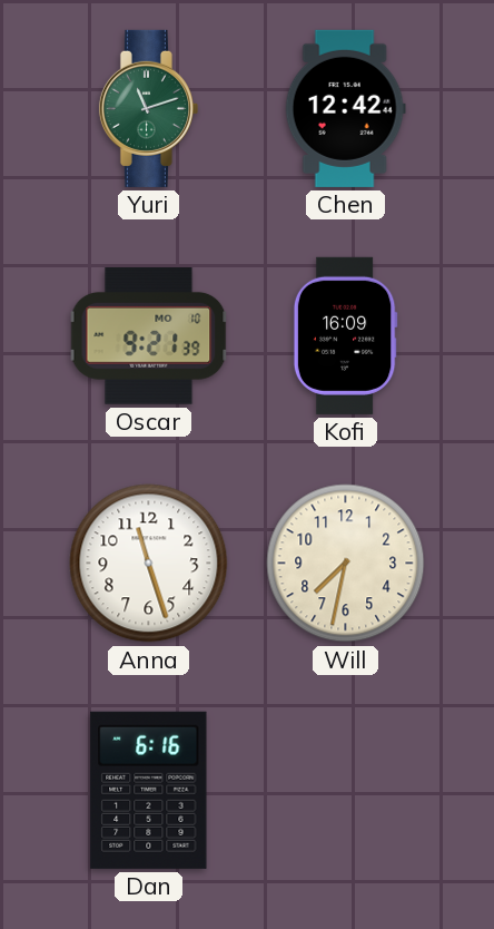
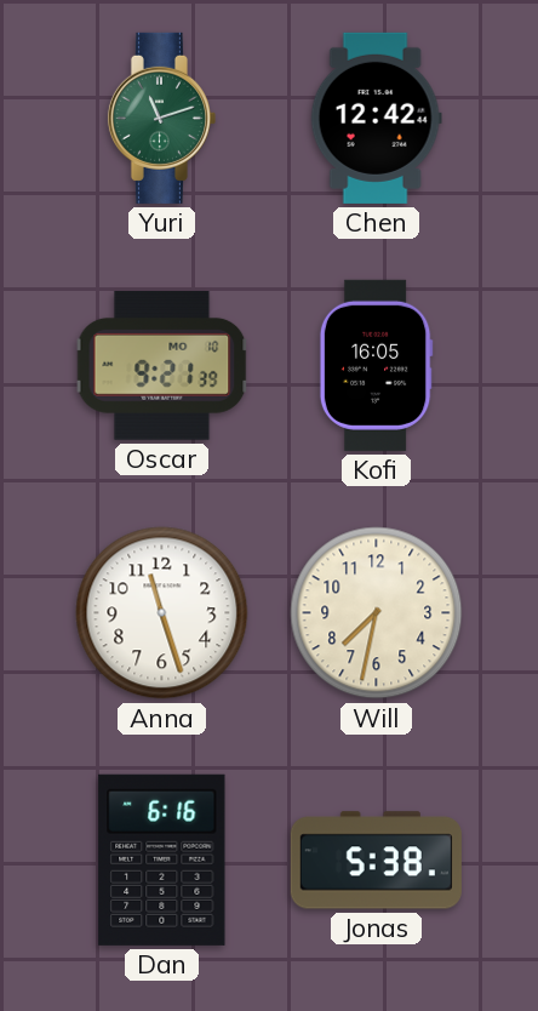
Kofi: 16:09 -> 16:05
Jonas: none -> 5:38
